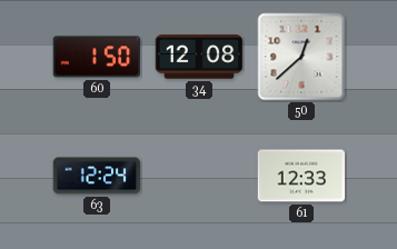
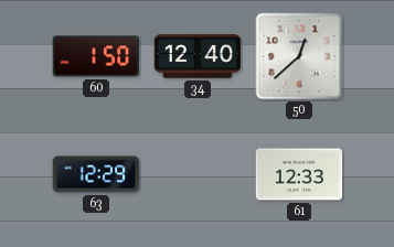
34: 12:08 -> 12:40
63: 12:24 -> 12:29
